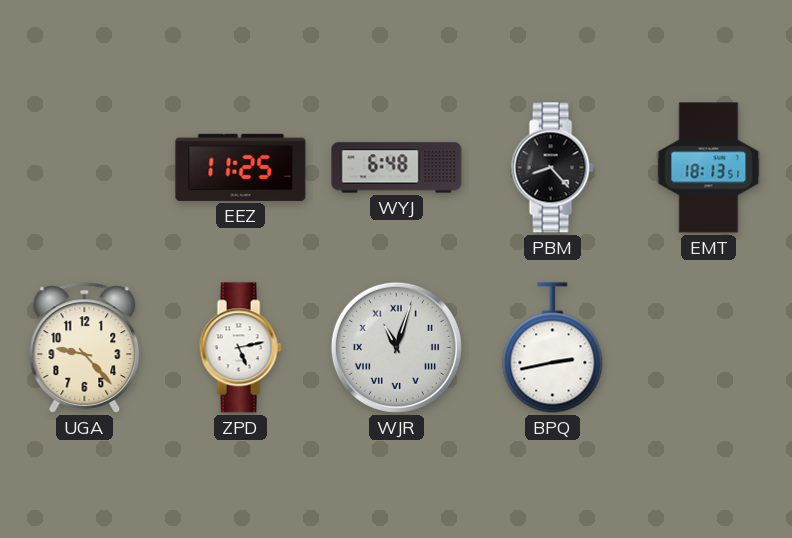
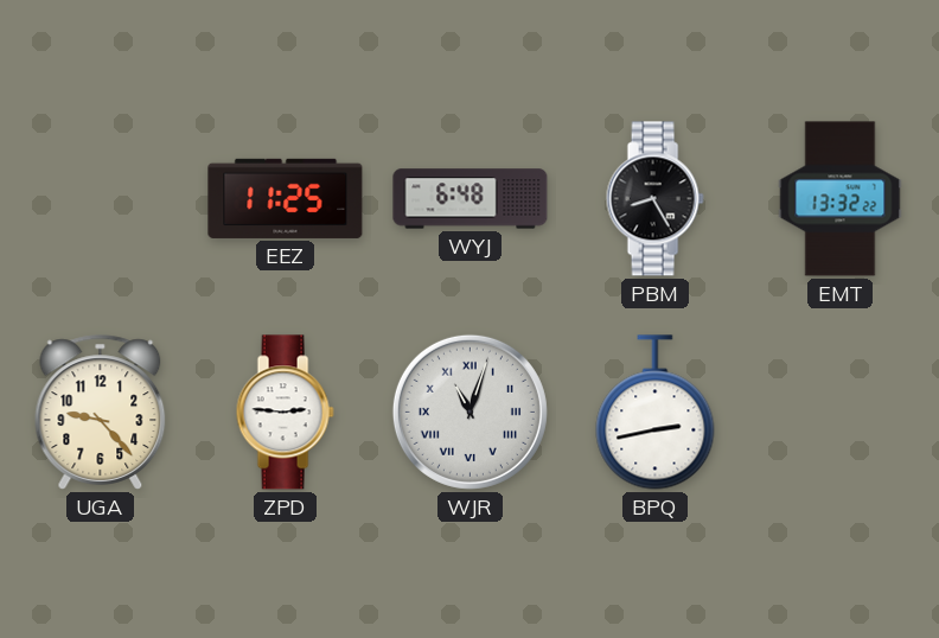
PBM: 8:23 -> 8:25
EMT: 18:13 -> 13:32
ZPD: 5:13 -> 2:46
